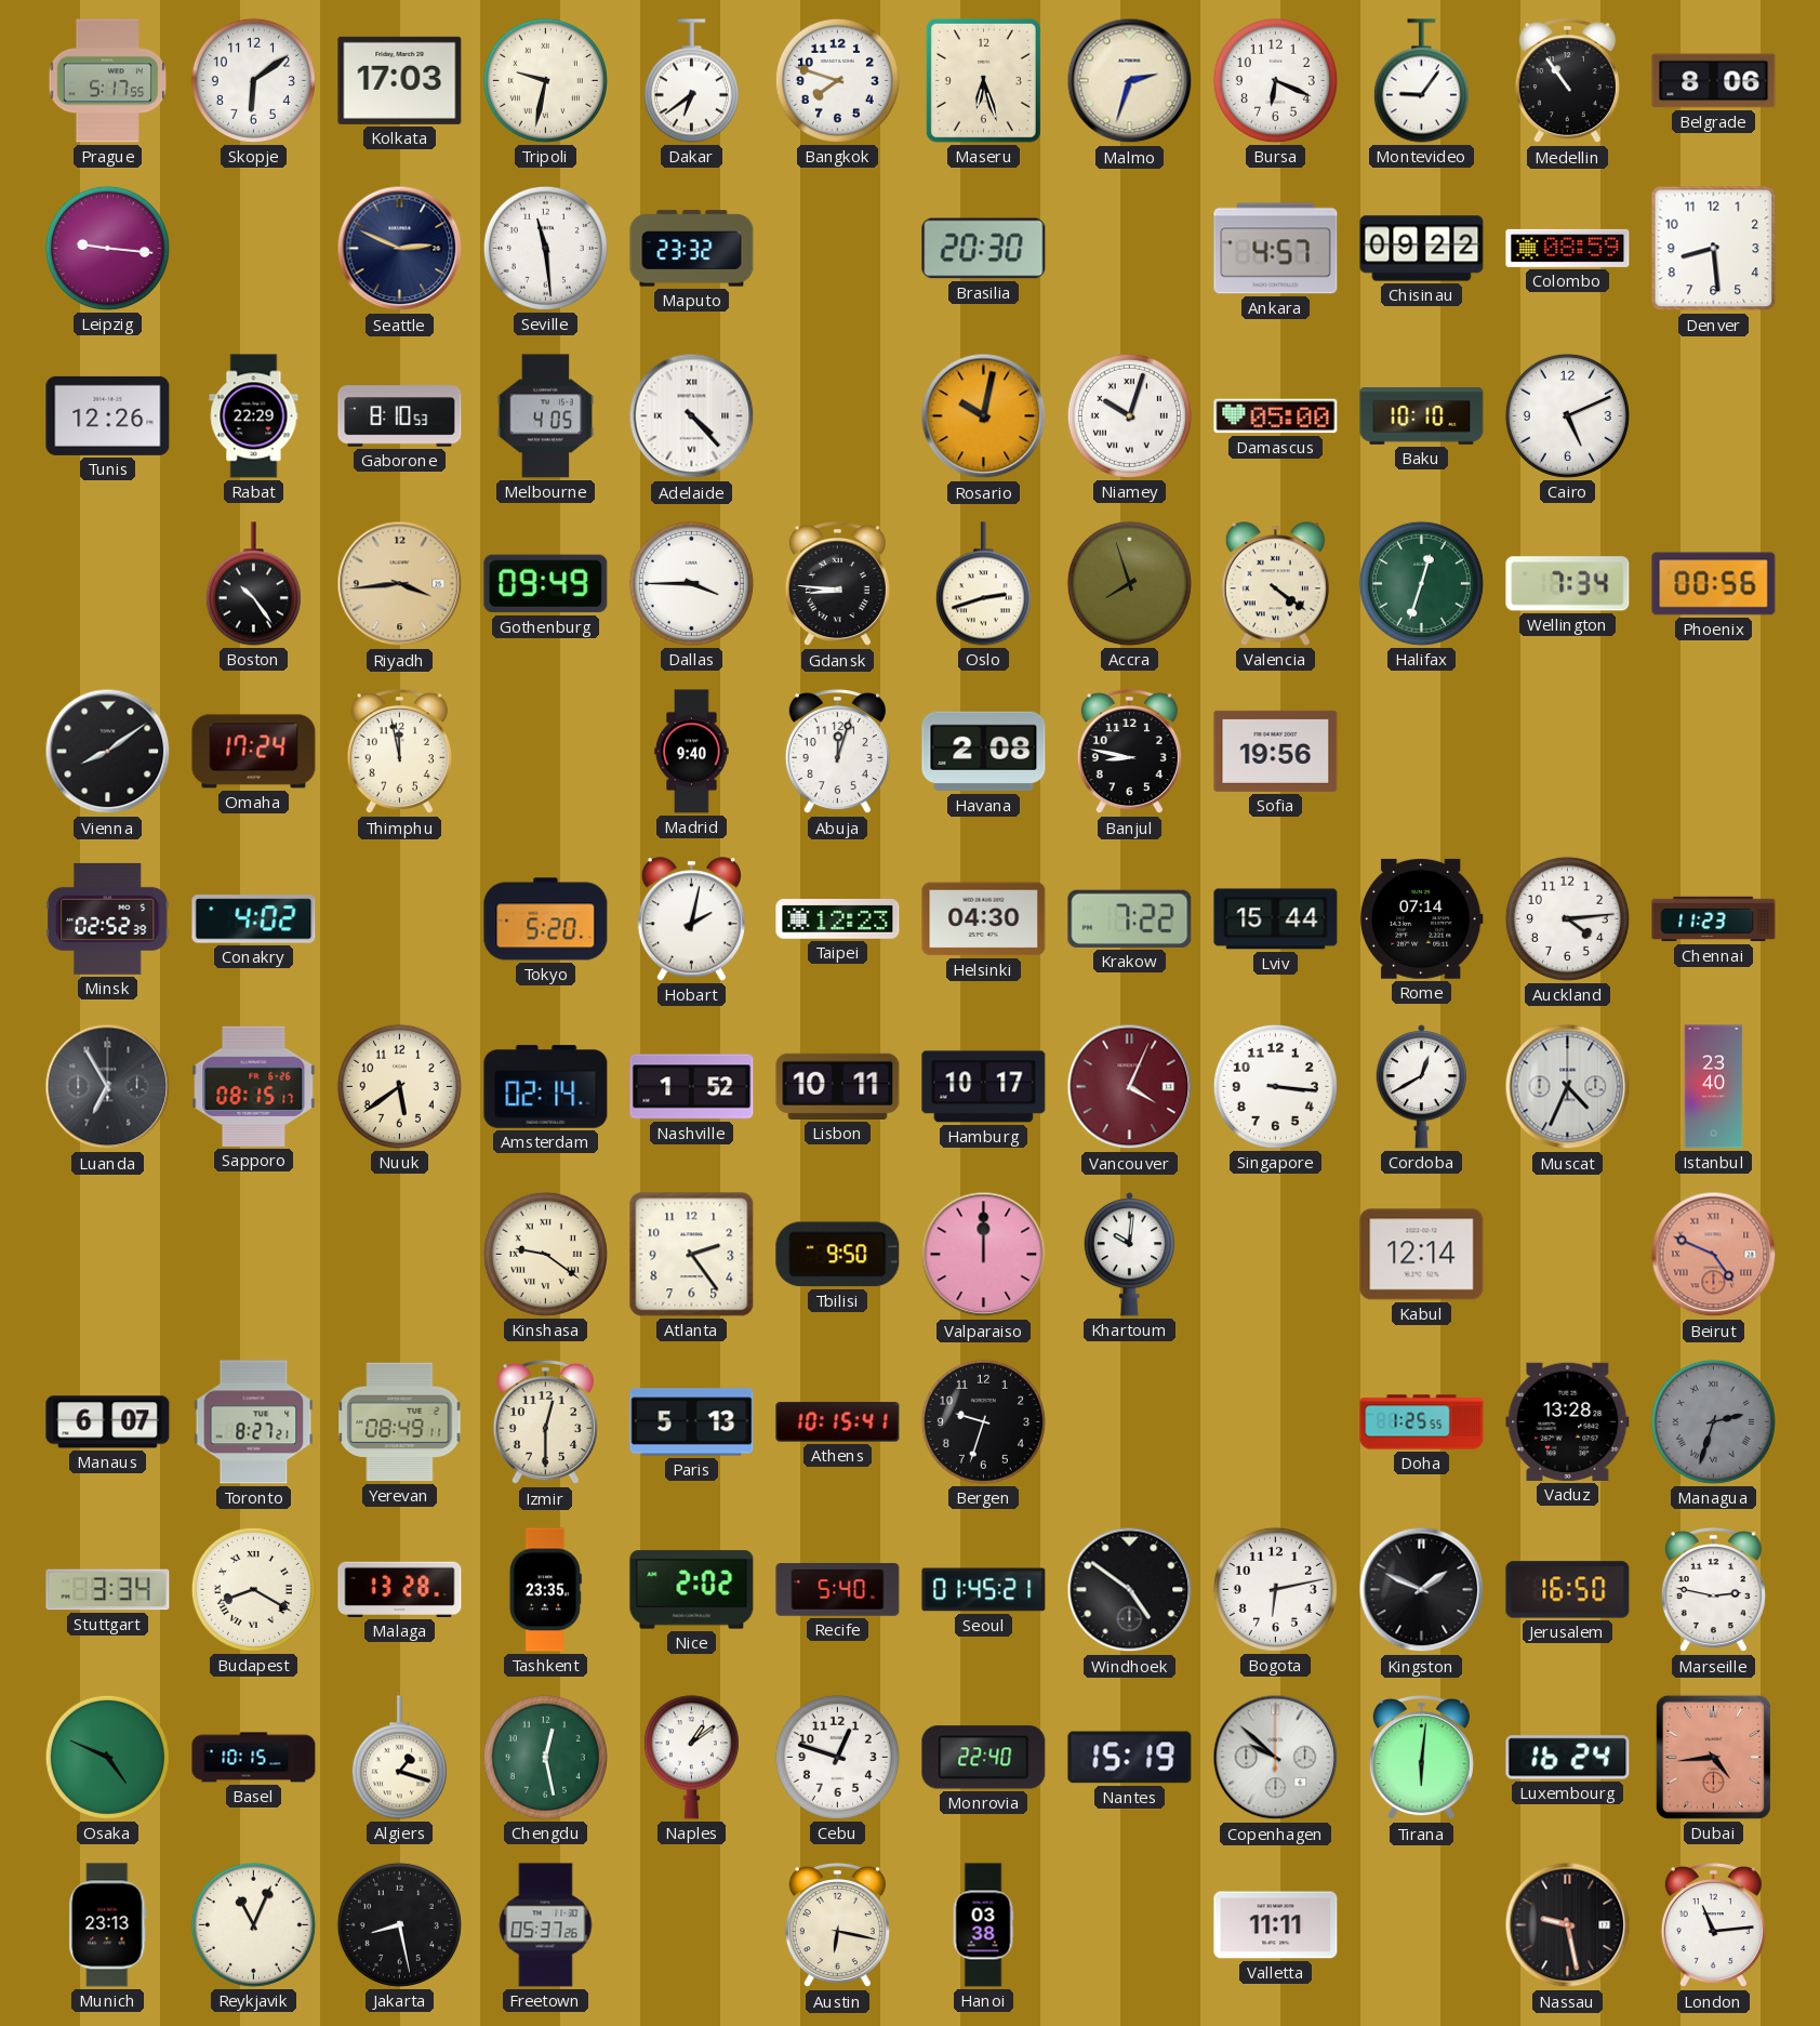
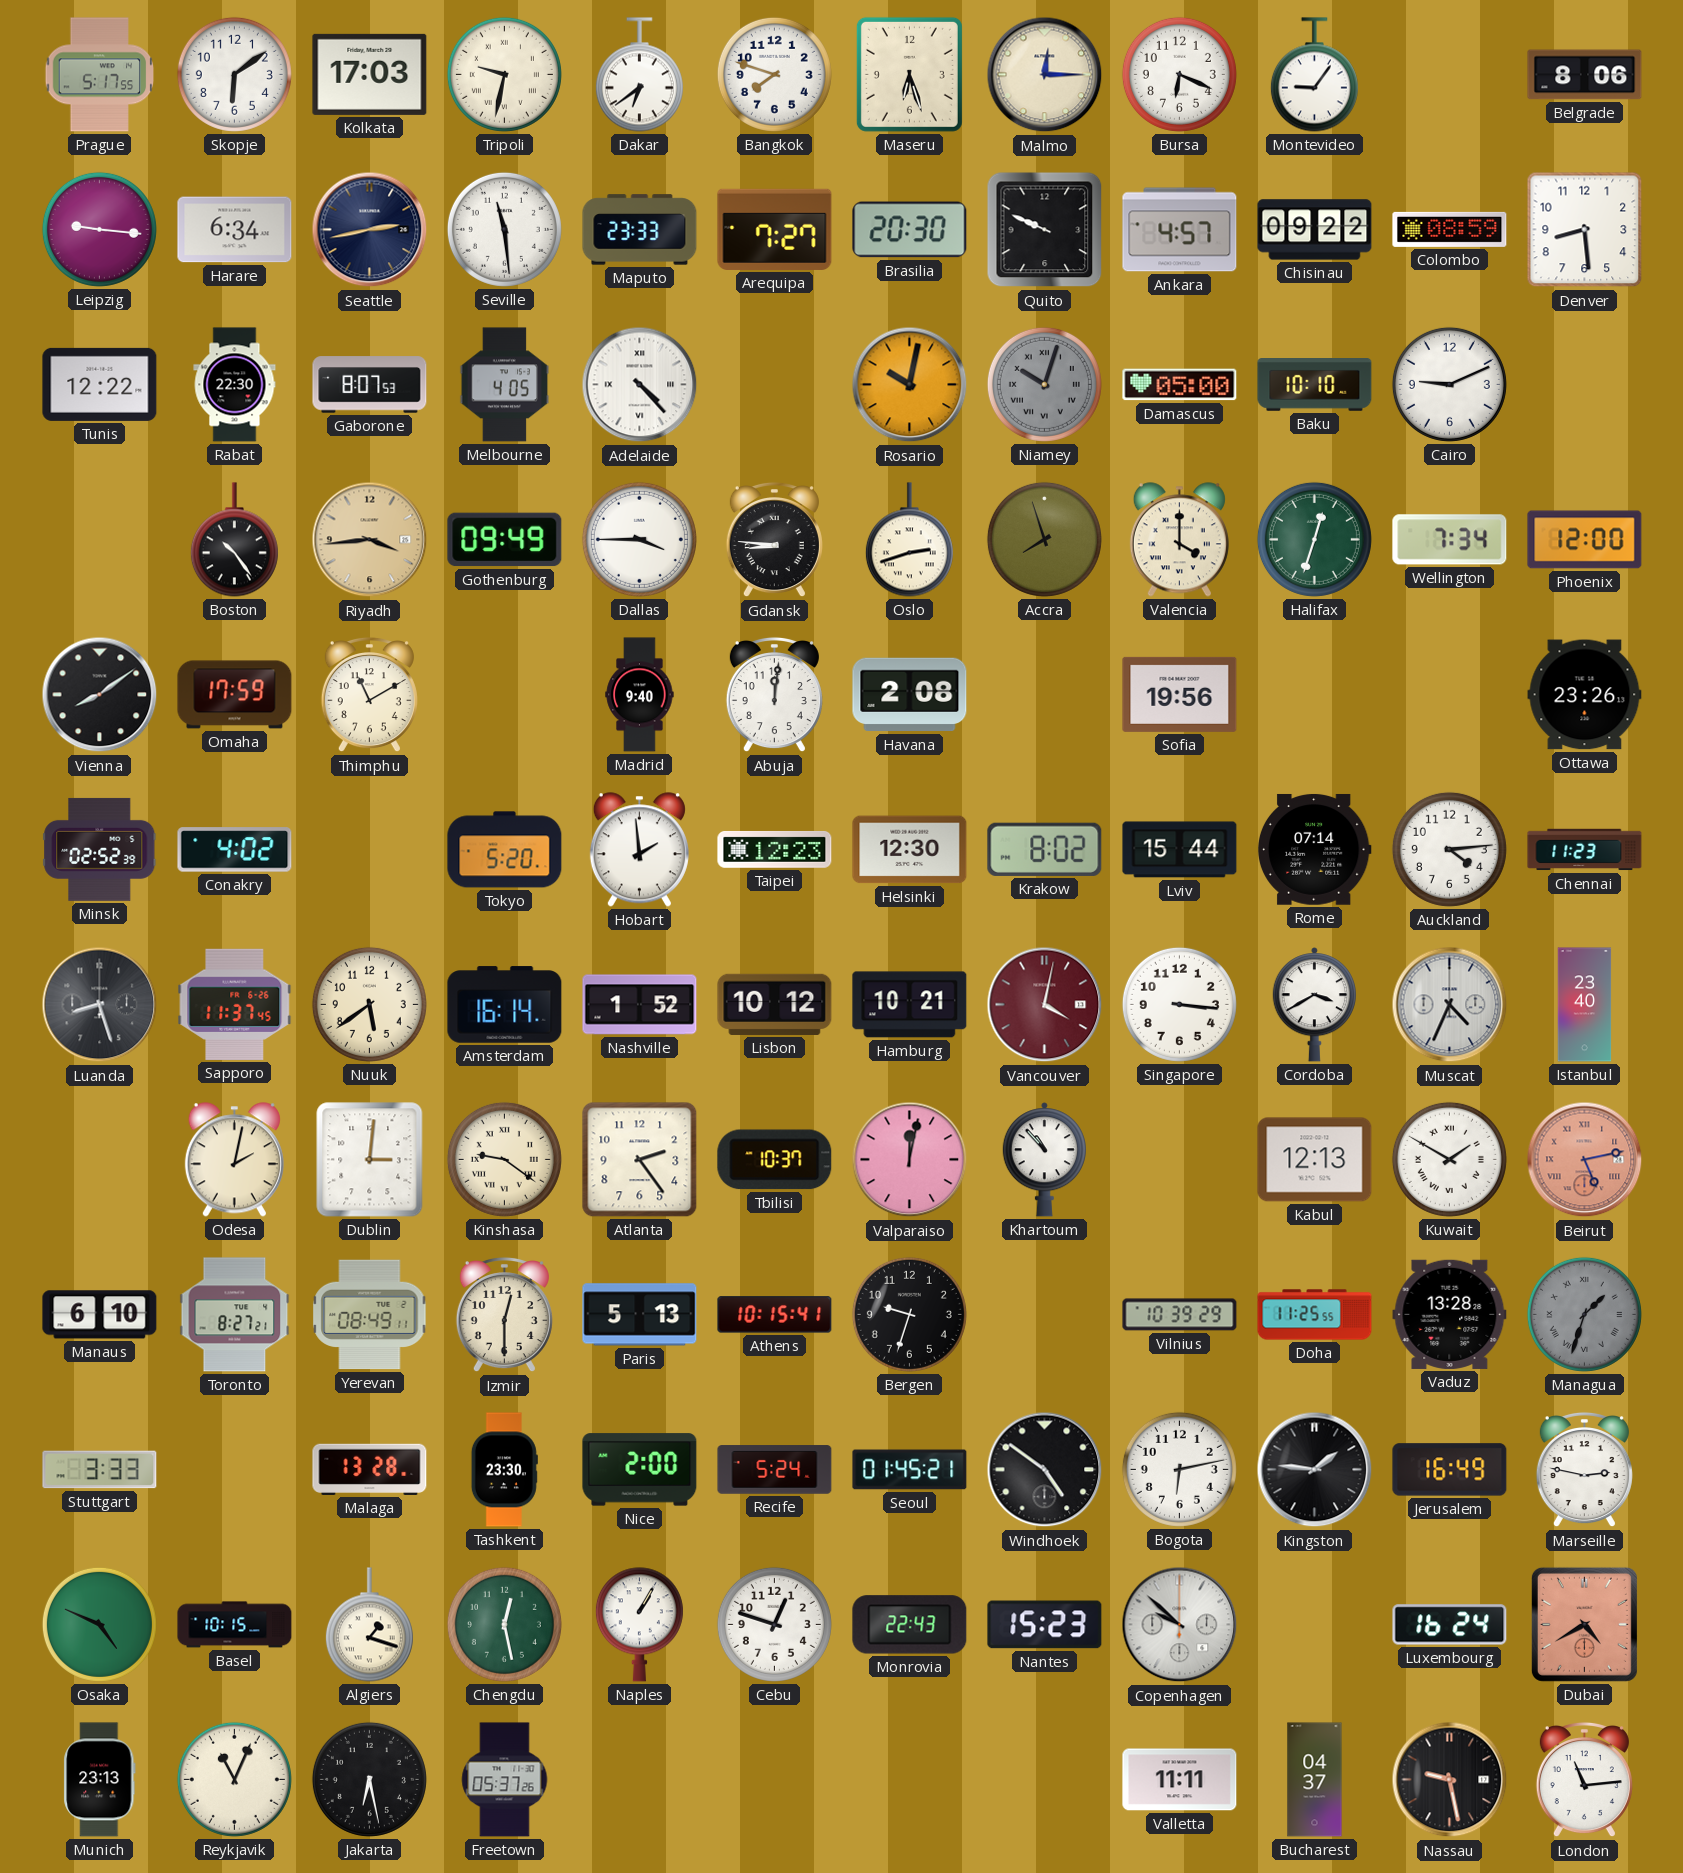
Malmo: 2:33 -> 12:15
Medellin: 10:54 -> none
Harare: none -> 6:34
Seattle: 2:49 -> 2:43
Maputo: 23:32 -> 23:33
Arequipa: none -> 7:27
Quito: none -> 9:49
Tunis: 12:26 -> 12:22
Rabat: 22:29 -> 22:30
Gaborone: 8:10 -> 8:07
Niamey dial: white -> grey
Cairo: 5:11 -> 9:11
Valencia: 4:21 -> 4:00
Phoenix: 00:56 -> 12:00
Omaha: 17:24 -> 17:59
Thimphu: 11:58 -> 11:10
Abuja: 12:03 -> 12:01
Banjul: 8:47 -> none
Ottawa: none -> 23:26
Hobart: 2:02 -> 1:59
Helsinki: 04:30 -> 12:30
Krakow: 7:22 -> 8:02
Luanda: 6:55 -> 8:27
Sapporo: 08:15 -> 11:37
Amsterdam: 02:14 -> 16:14
Lisbon: 10:11 -> 10:12
Hamburg: 10:17 -> 10:21
Vancouver: 4:04 -> 4:02
Cordoba: 12:40 -> 3:40
Odesa: none -> 2:02
Dublin: none -> 3:01
Tbilisi: 9:50 -> 10:37
Valparaiso: 12:00 -> 12:02
Khartoum: 10:01 -> 10:53
Kabul: 12:14 -> 12:13
Kuwait: none -> 1:50
Beirut: 4:49 -> 5:13
Manaus: 6:07 -> 6:10
Vilnius: none -> 10:39
Doha: 1:25 -> 11:25
Managua: 2:33 -> 1:33
Stuttgart: 3:34 -> 3:33
Budapest: 8:20 -> none
Tashkent: 23:35 -> 23:30
Nice: 2:02 -> 2:00
Recife: 5:40 -> 5:24
Kingston: 1:49 -> 1:46
Jerusalem: 16:50 -> 16:49
Naples: 1:09 -> 1:05
Monrovia: 22:40 -> 22:43
Nantes: 15:19 -> 15:23
Tirana: 6:01 -> none
Dubai: 4:44 -> 4:40
Jakarta: 8:28 -> 6:28
Austin: 6:17 -> none
Hanoi: 03:38 -> none
Bucharest: none -> 04:37
